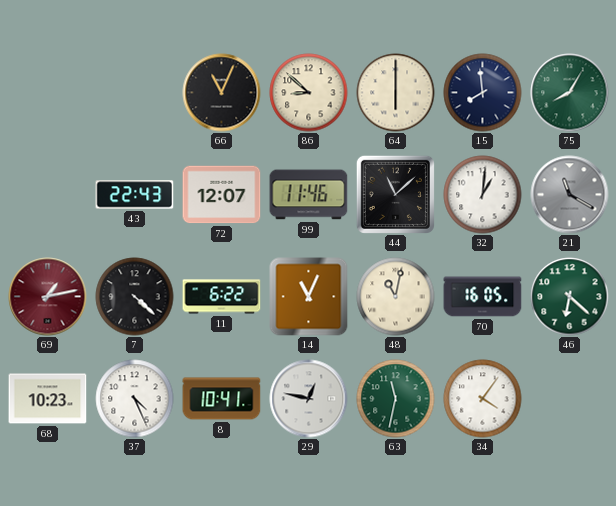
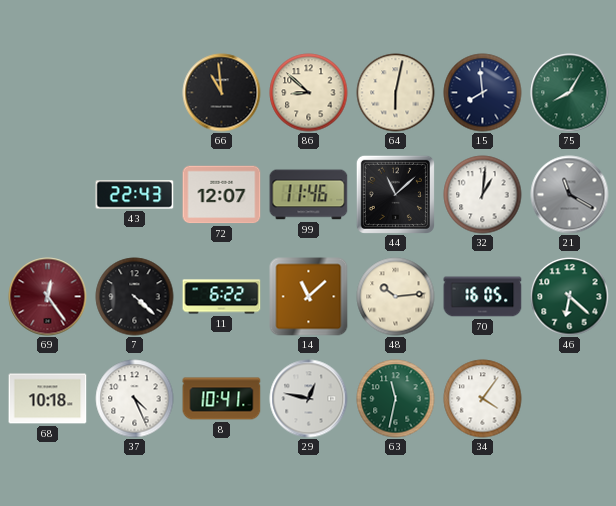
66: 11:04 -> 10:59
64: 6:00 -> 6:02
69: 1:13 -> 12:24
14: 11:04 -> 11:08
48: 11:02 -> 10:14
68: 10:23 -> 10:18
